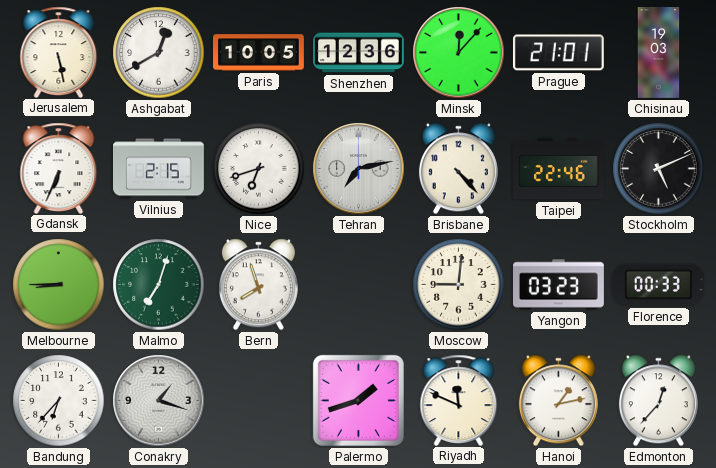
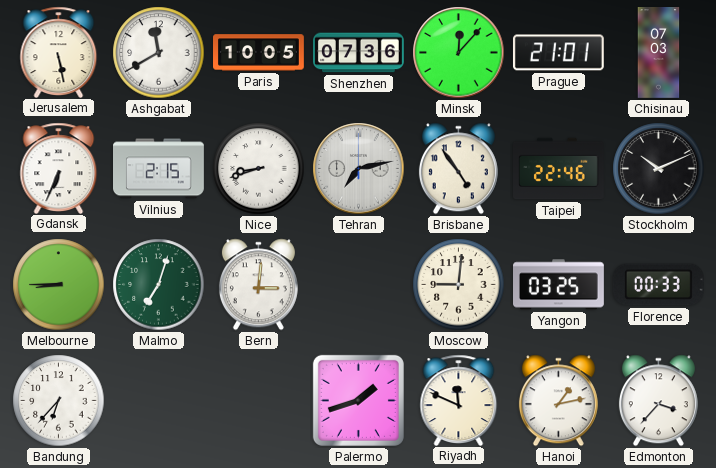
Ashgabat: 12:40 -> 11:40
Shenzhen: 12:36 -> 07:36
Chisinau: 19:03 -> 07:03
Nice: 6:42 -> 8:42
Brisbane: 4:23 -> 4:54
Stockholm: 5:11 -> 10:11
Bern: 7:57 -> 3:01
Yangon: 03:23 -> 03:25
Conakry: 1:18 -> none
Edmonton: 12:37 -> 3:37
